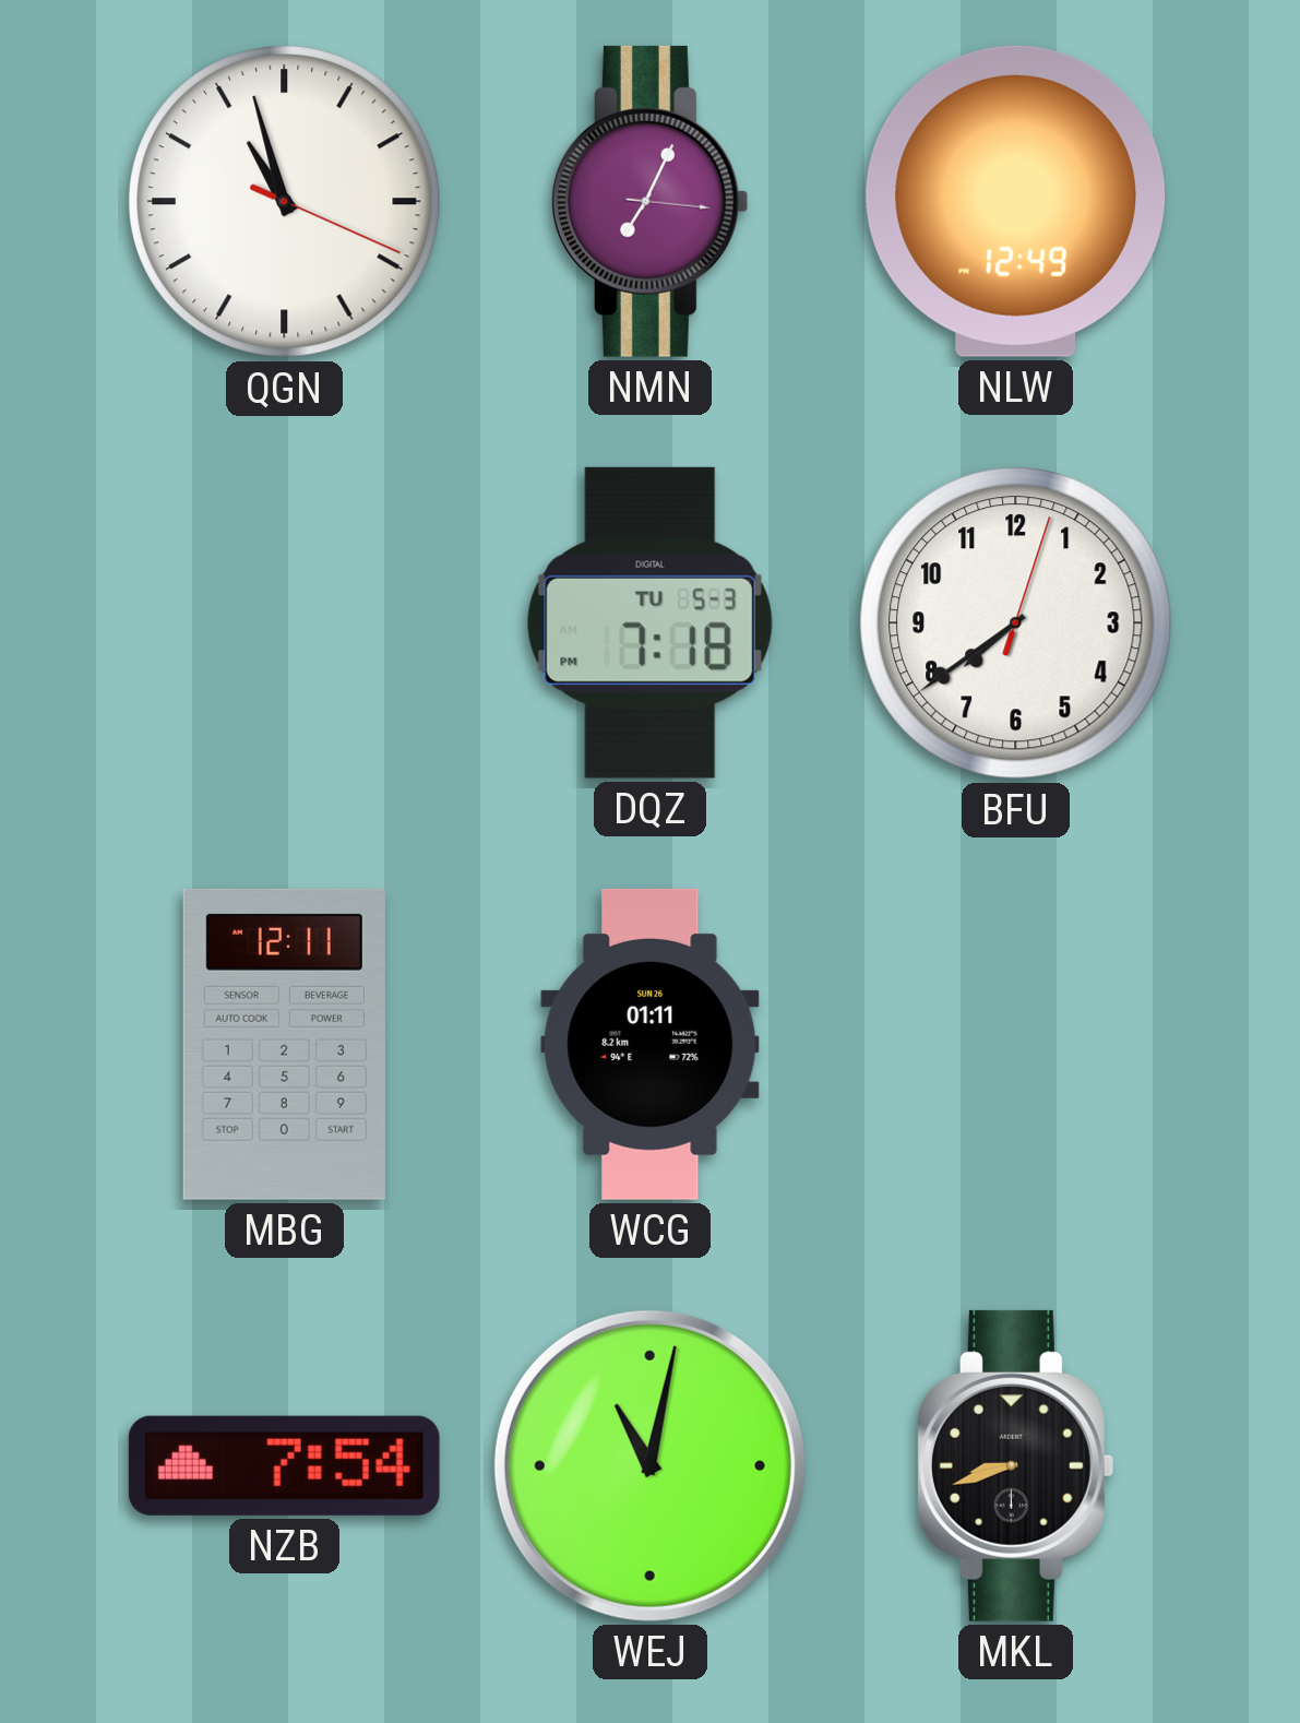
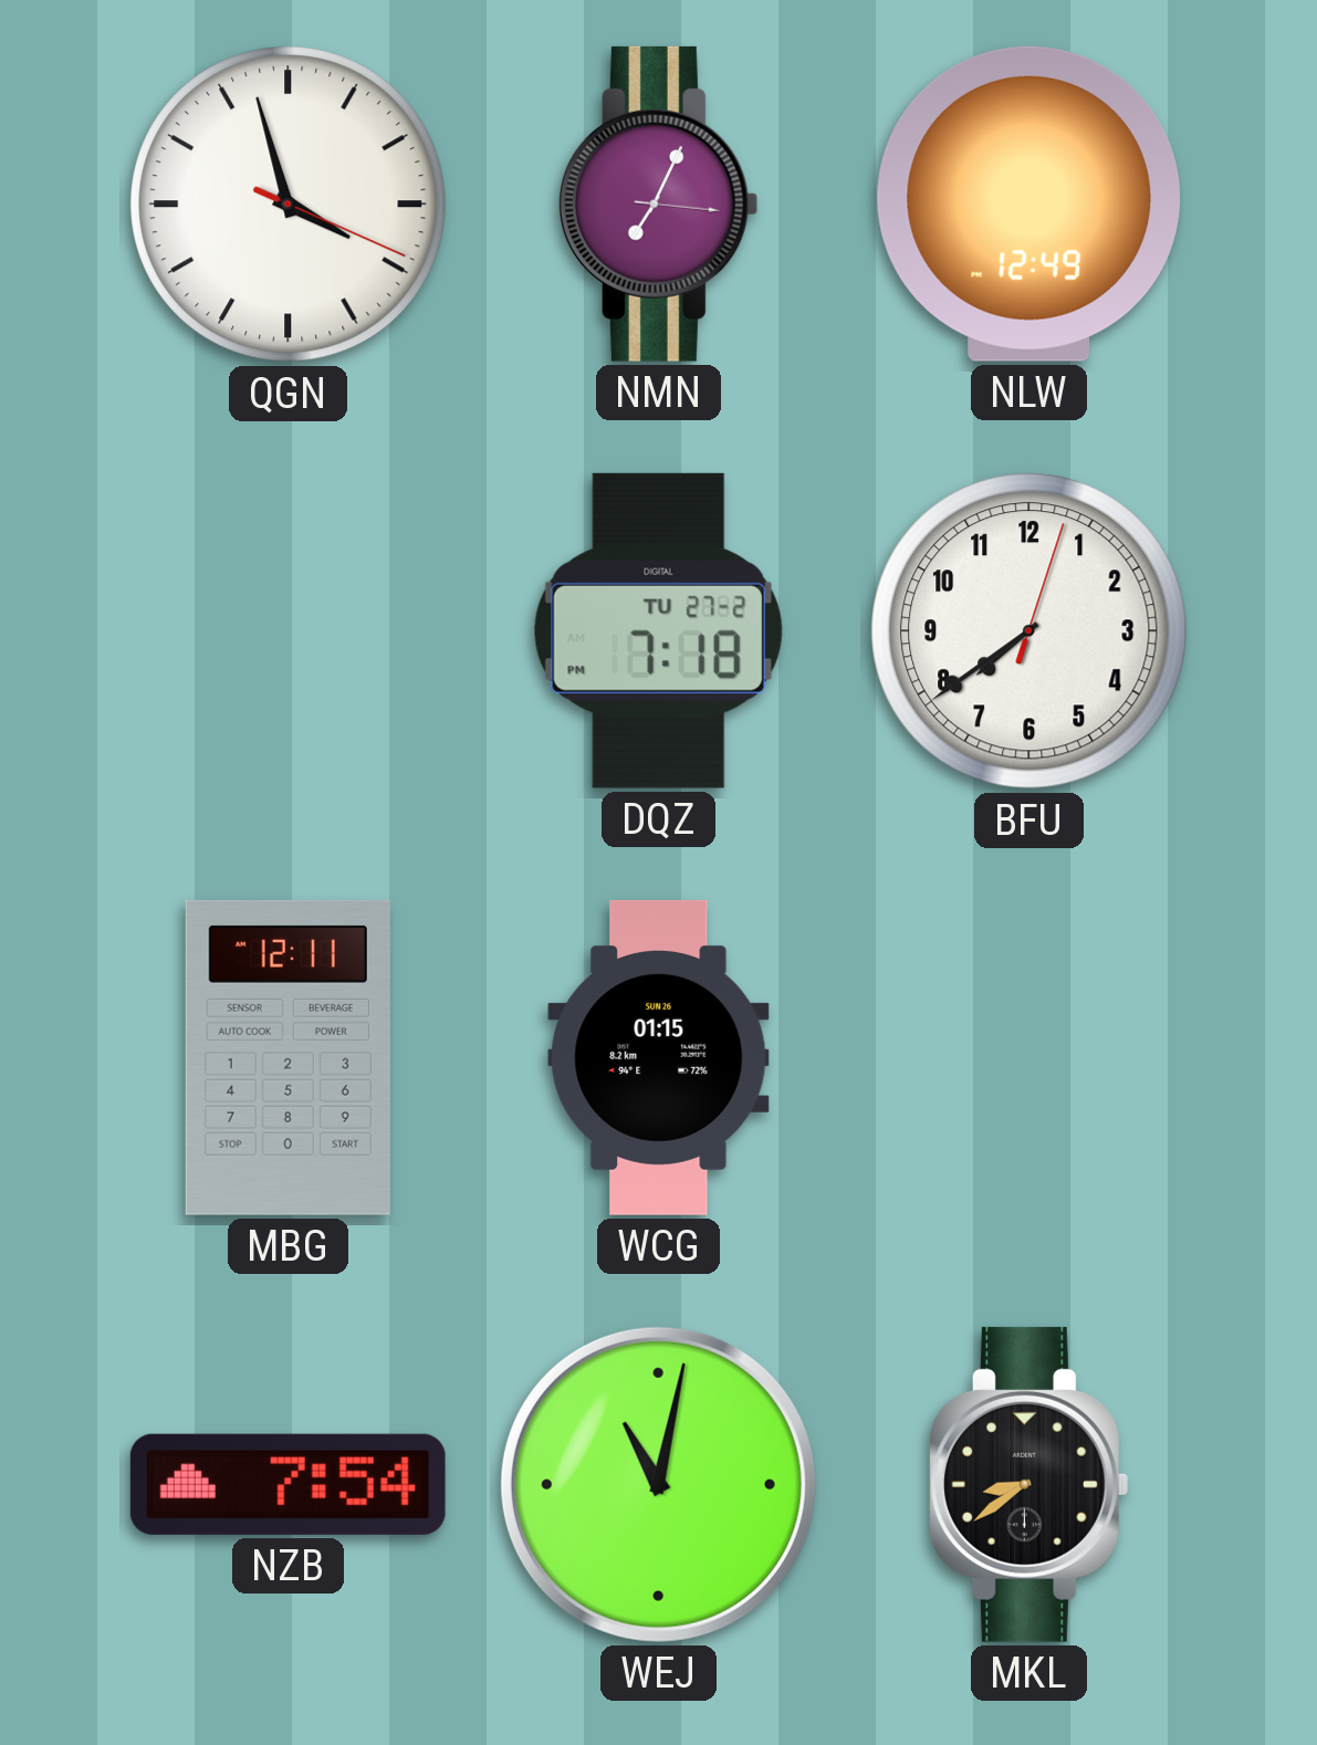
QGN: 10:57 -> 3:57
DQZ date: TU 5-3 -> TU 27-2
WCG: 01:11 -> 01:15
MKL: 8:42 -> 8:39
